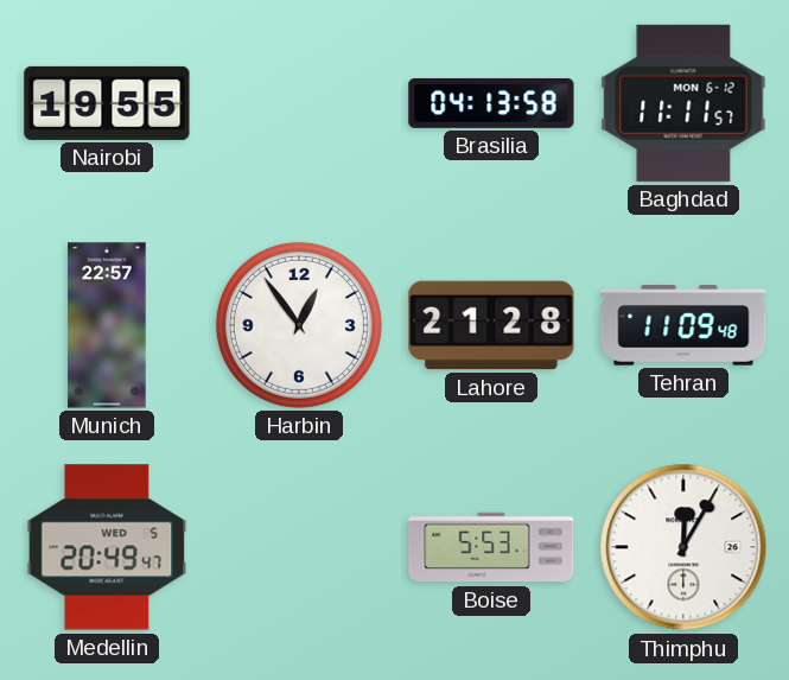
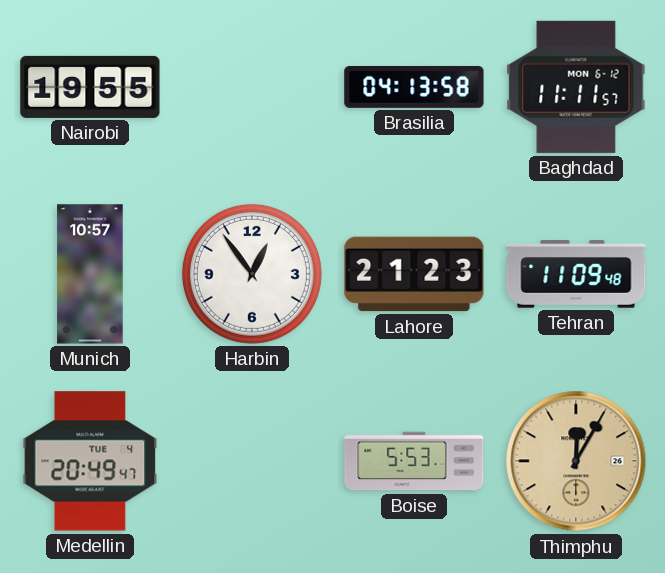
Munich: 22:57 -> 10:57
Lahore: 21:28 -> 21:23
Medellin date: WED 5 -> TUE 4
Thimphu dial: white -> champagne
